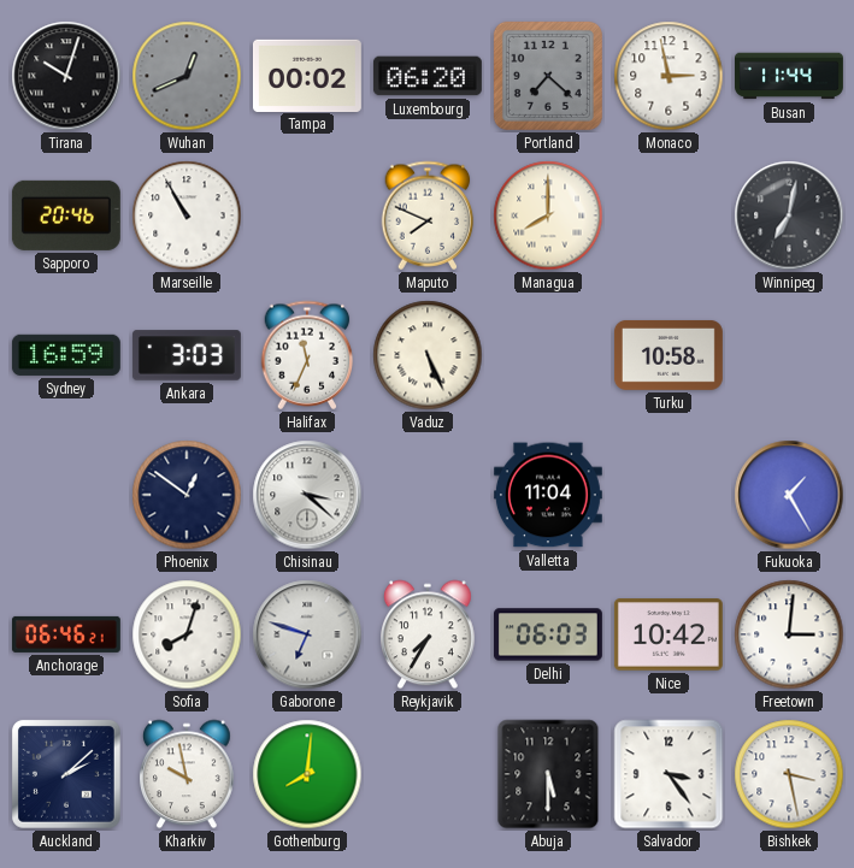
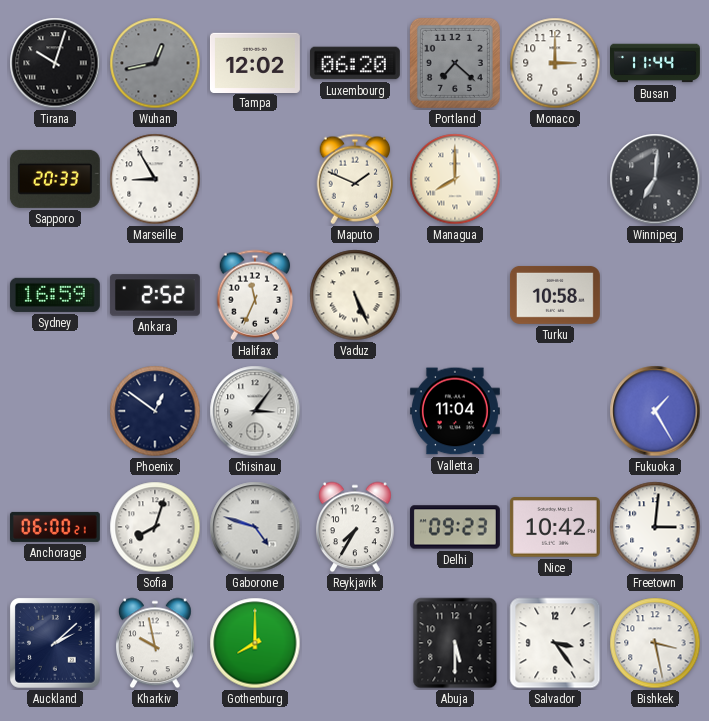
Wuhan: 12:41 -> 12:43
Tampa: 00:02 -> 12:02
Monaco: 2:58 -> 3:00
Sapporo: 20:46 -> 20:33
Marseille: 10:55 -> 8:55
Maputo: 7:49 -> 1:49
Winnipeg: 7:02 -> 7:01
Ankara: 3:03 -> 2:52
Chisinau: 3:22 -> 3:06
Anchorage: 06:46 -> 06:00
Gaborone: 6:48 -> 4:48
Delhi: 06:03 -> 09:23
Gothenburg: 8:01 -> 8:00
